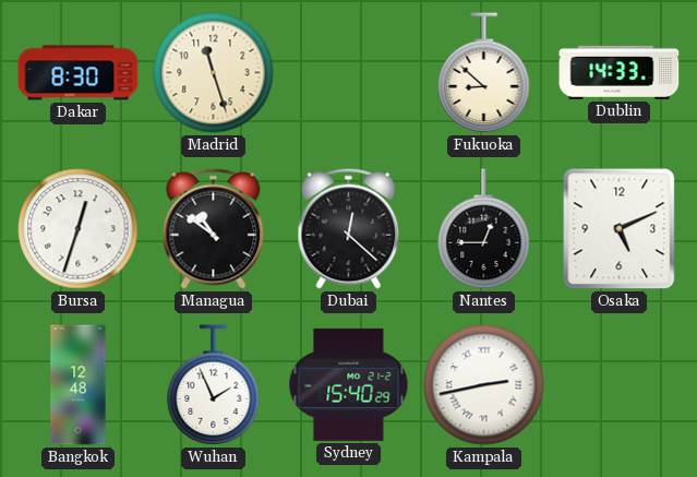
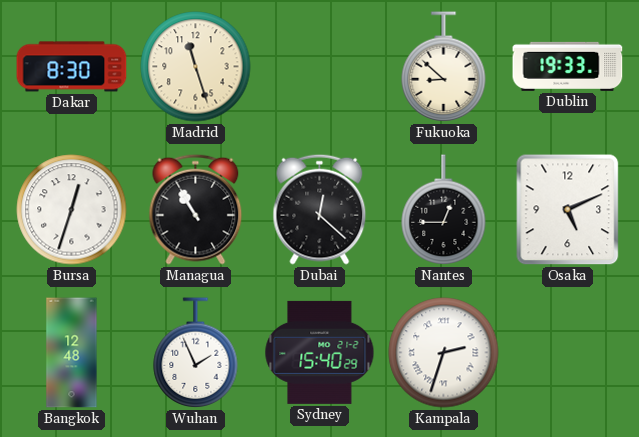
Dublin: 14:33 -> 19:33
Managua: 10:51 -> 10:55
Kampala: 2:43 -> 2:33
